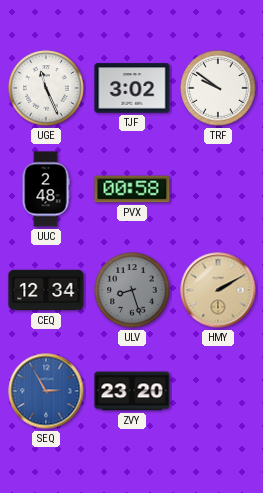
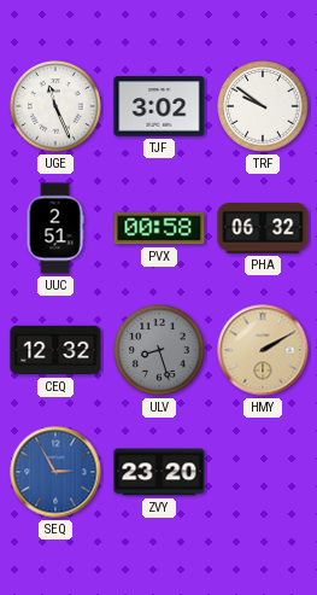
UUC: 2:48 -> 2:51
PHA: none -> 06:32
CEQ: 12:34 -> 12:32
